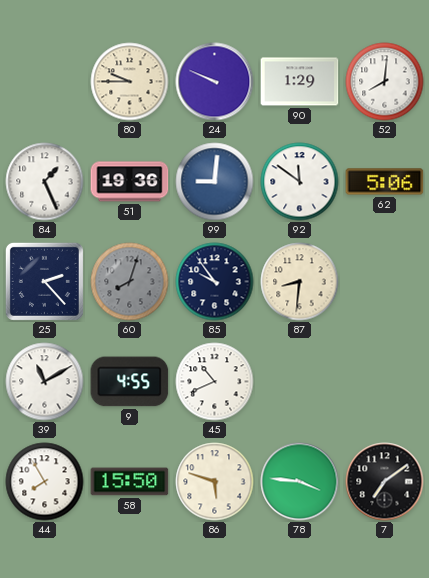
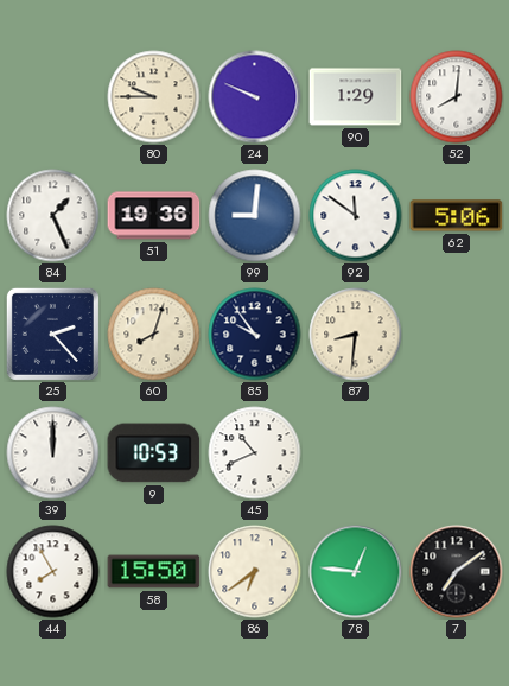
60 dial: grey -> cream
39: 11:10 -> 12:00
9: 4:55 -> 10:53
86: 5:48 -> 6:39
78: 3:46 -> 12:46
